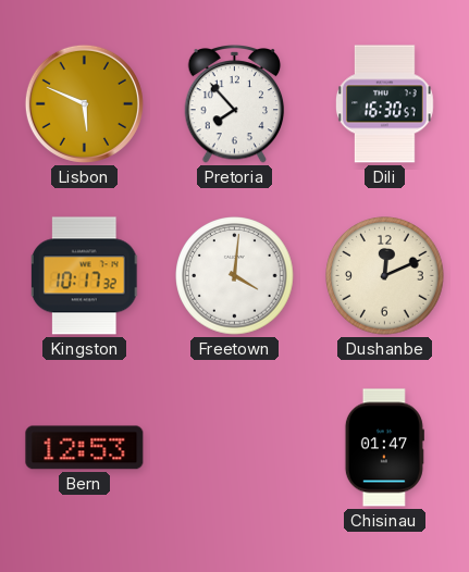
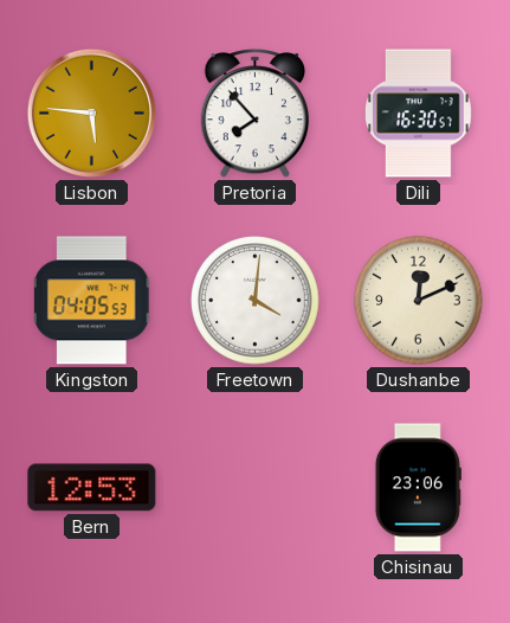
Lisbon: 5:49 -> 5:46
Kingston: 10:17 -> 04:05
Chisinau: 01:47 -> 23:06
